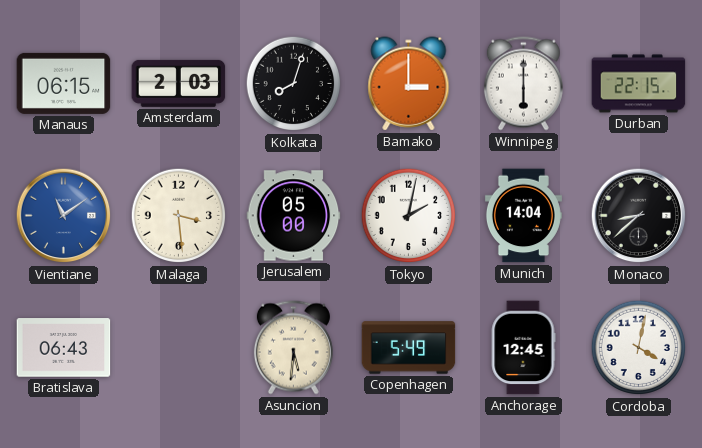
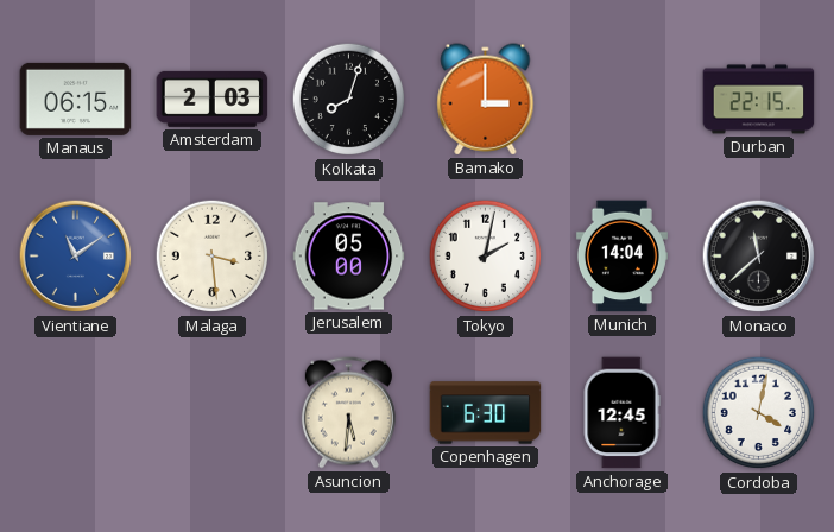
Winnipeg: 6:00 -> none
Monaco: 8:38 -> 11:38
Bratislava: 06:43 -> none
Copenhagen: 5:49 -> 6:30
